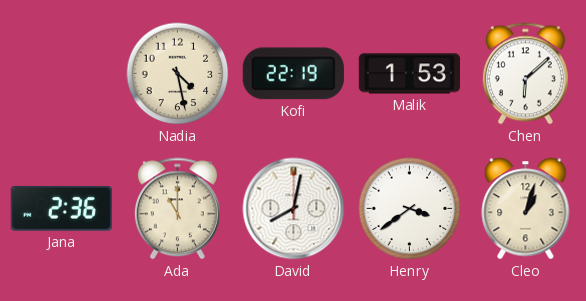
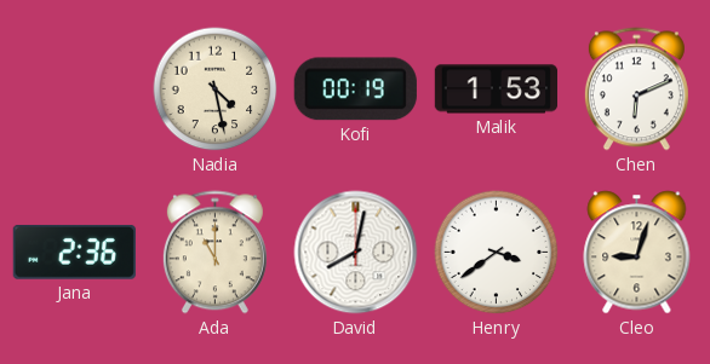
Kofi: 22:19 -> 00:19
Chen: 6:08 -> 6:11
Cleo: 1:03 -> 9:03
